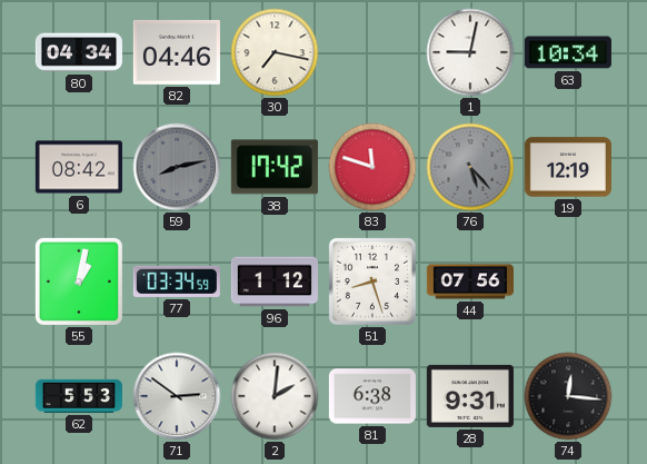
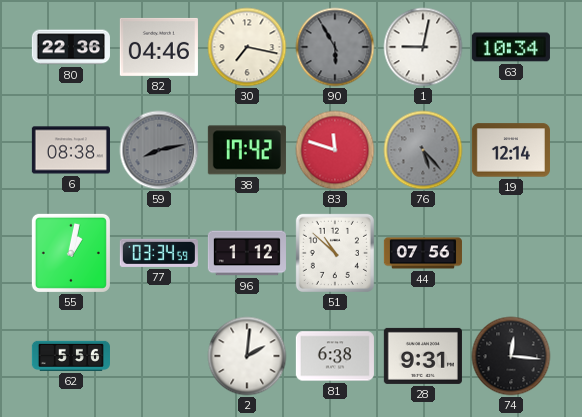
80: 04:34 -> 22:36
90: none -> 5:55
6: 08:42 -> 08:38
19: 12:19 -> 12:14
51: 8:27 -> 10:52
62: 5:53 -> 5:56
71: 2:51 -> none
